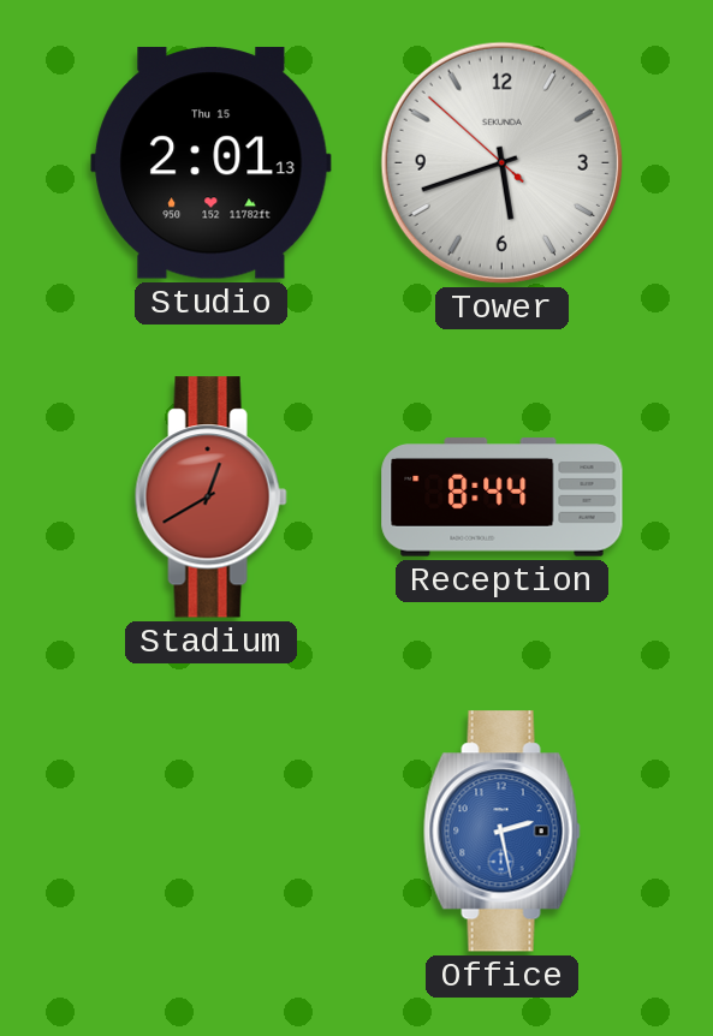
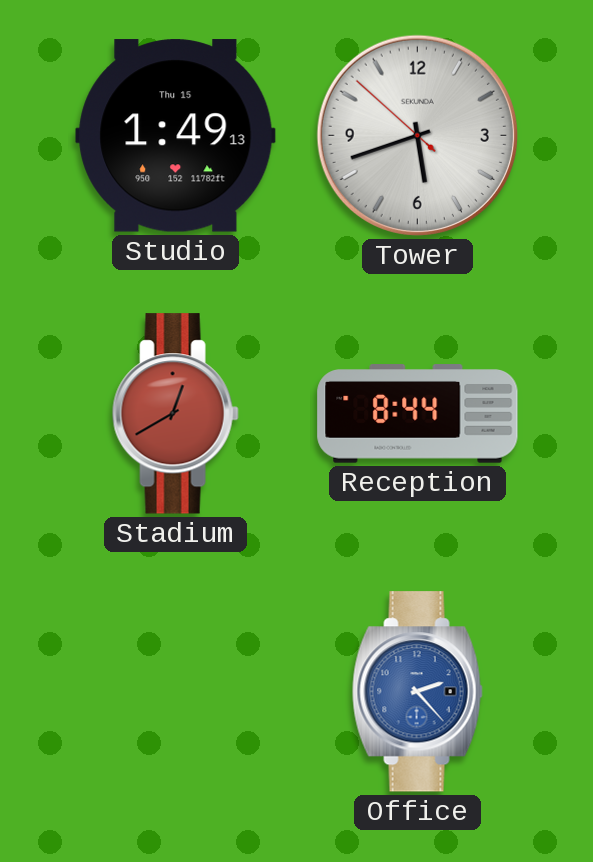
Studio: 2:01 -> 1:49
Office: 2:28 -> 2:23
